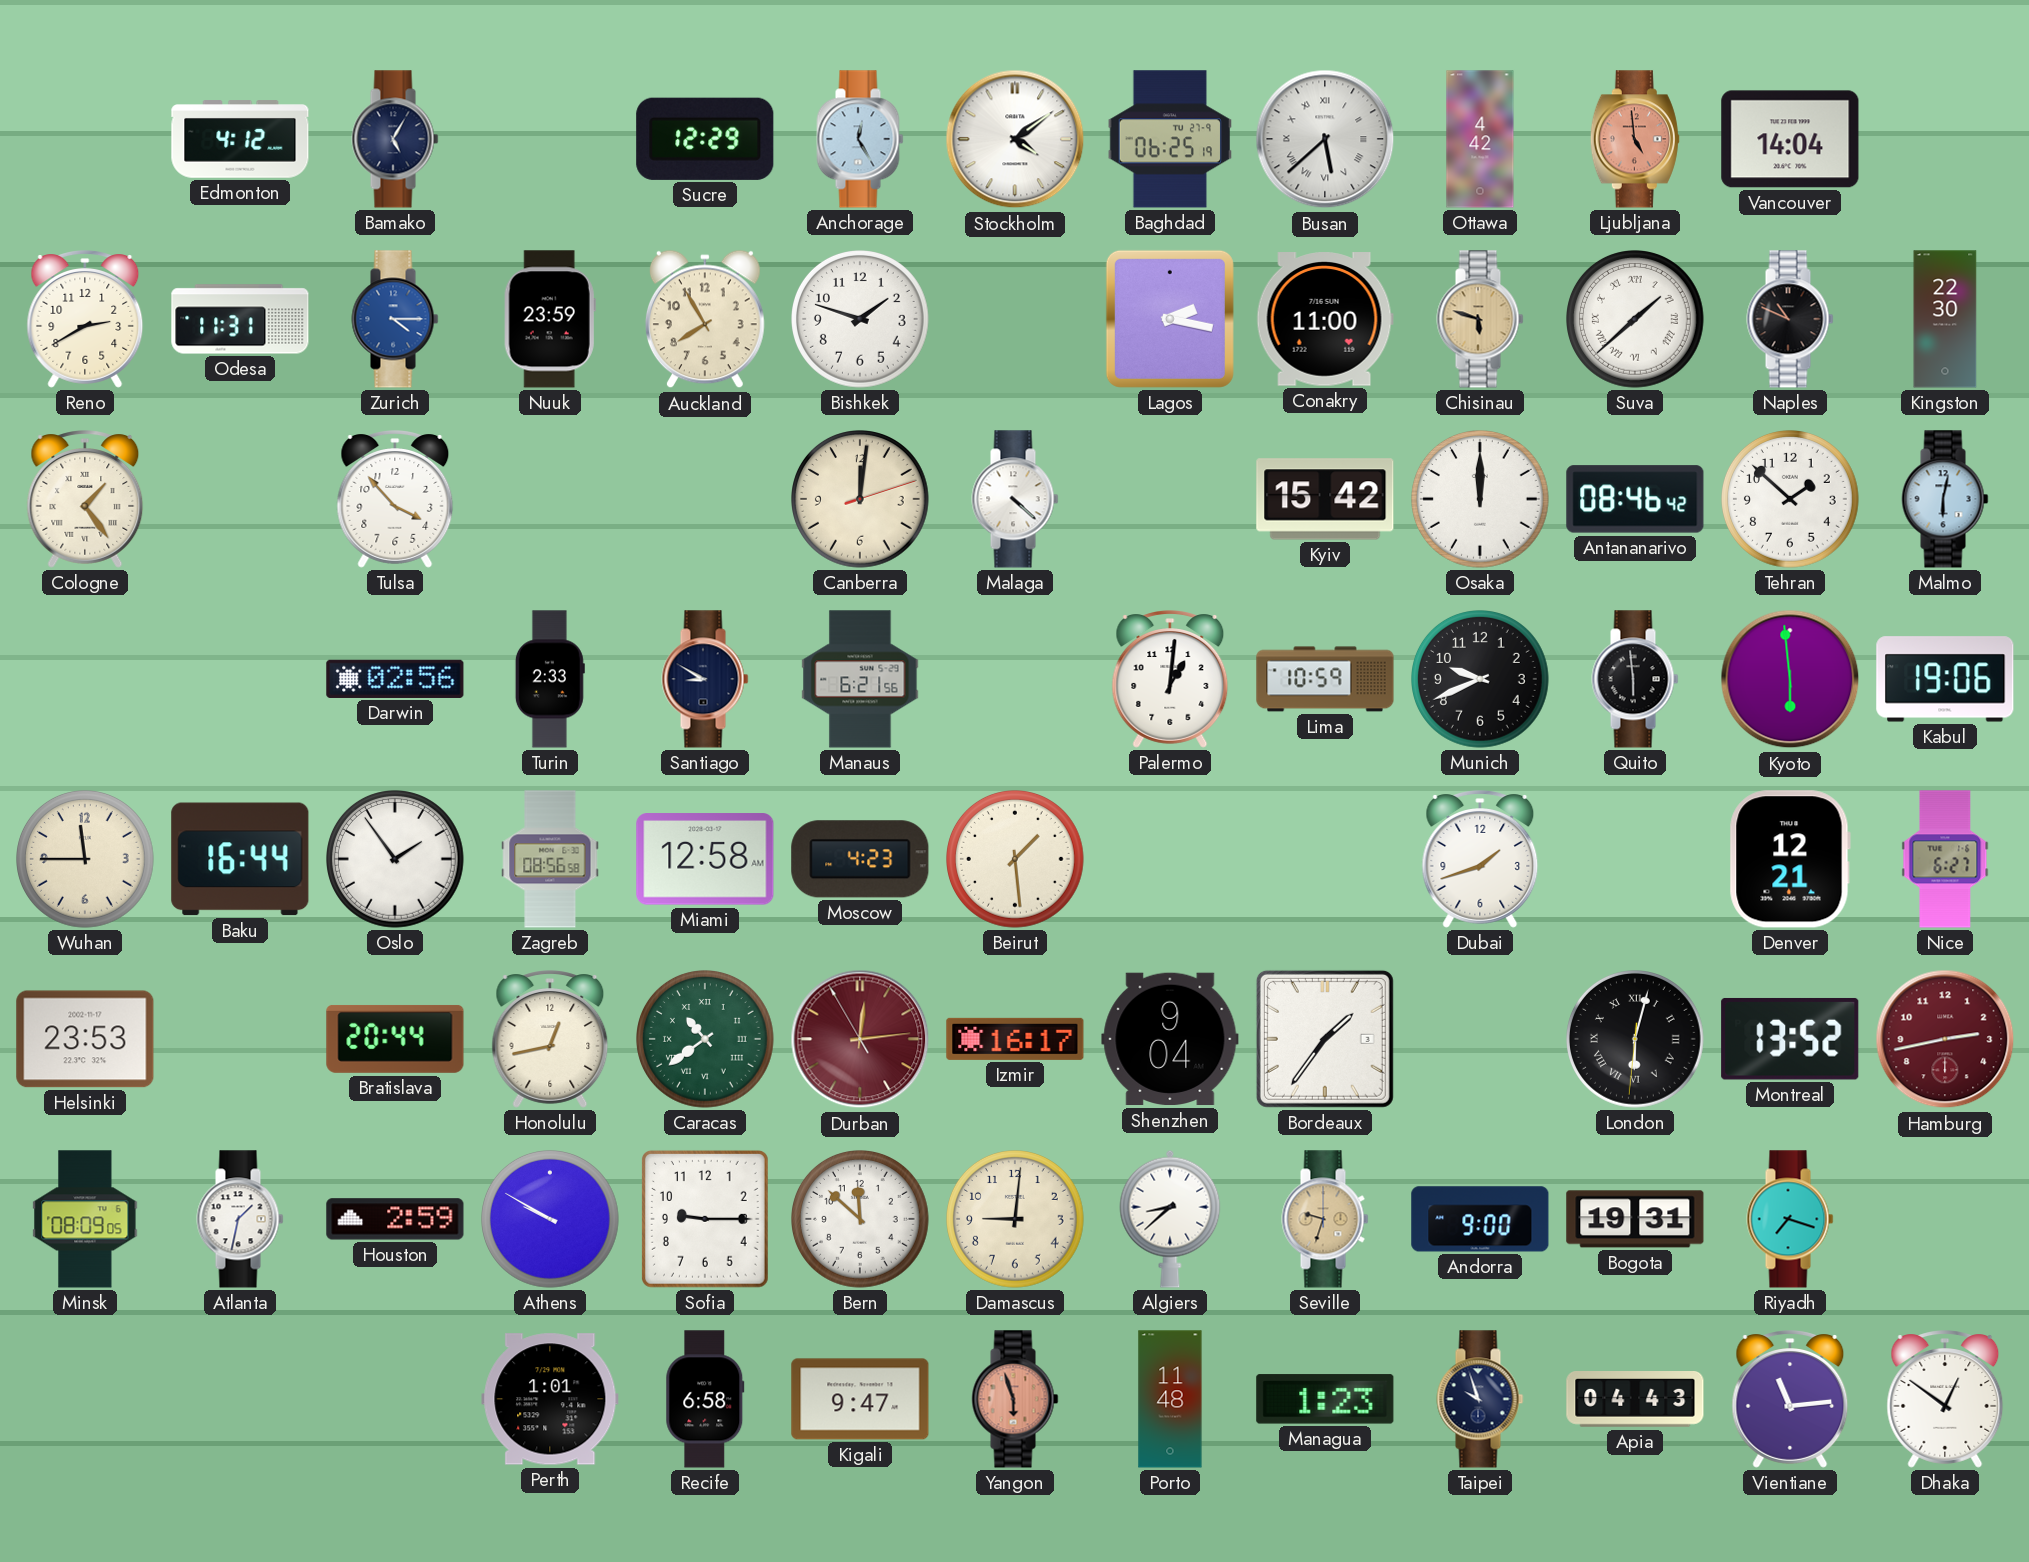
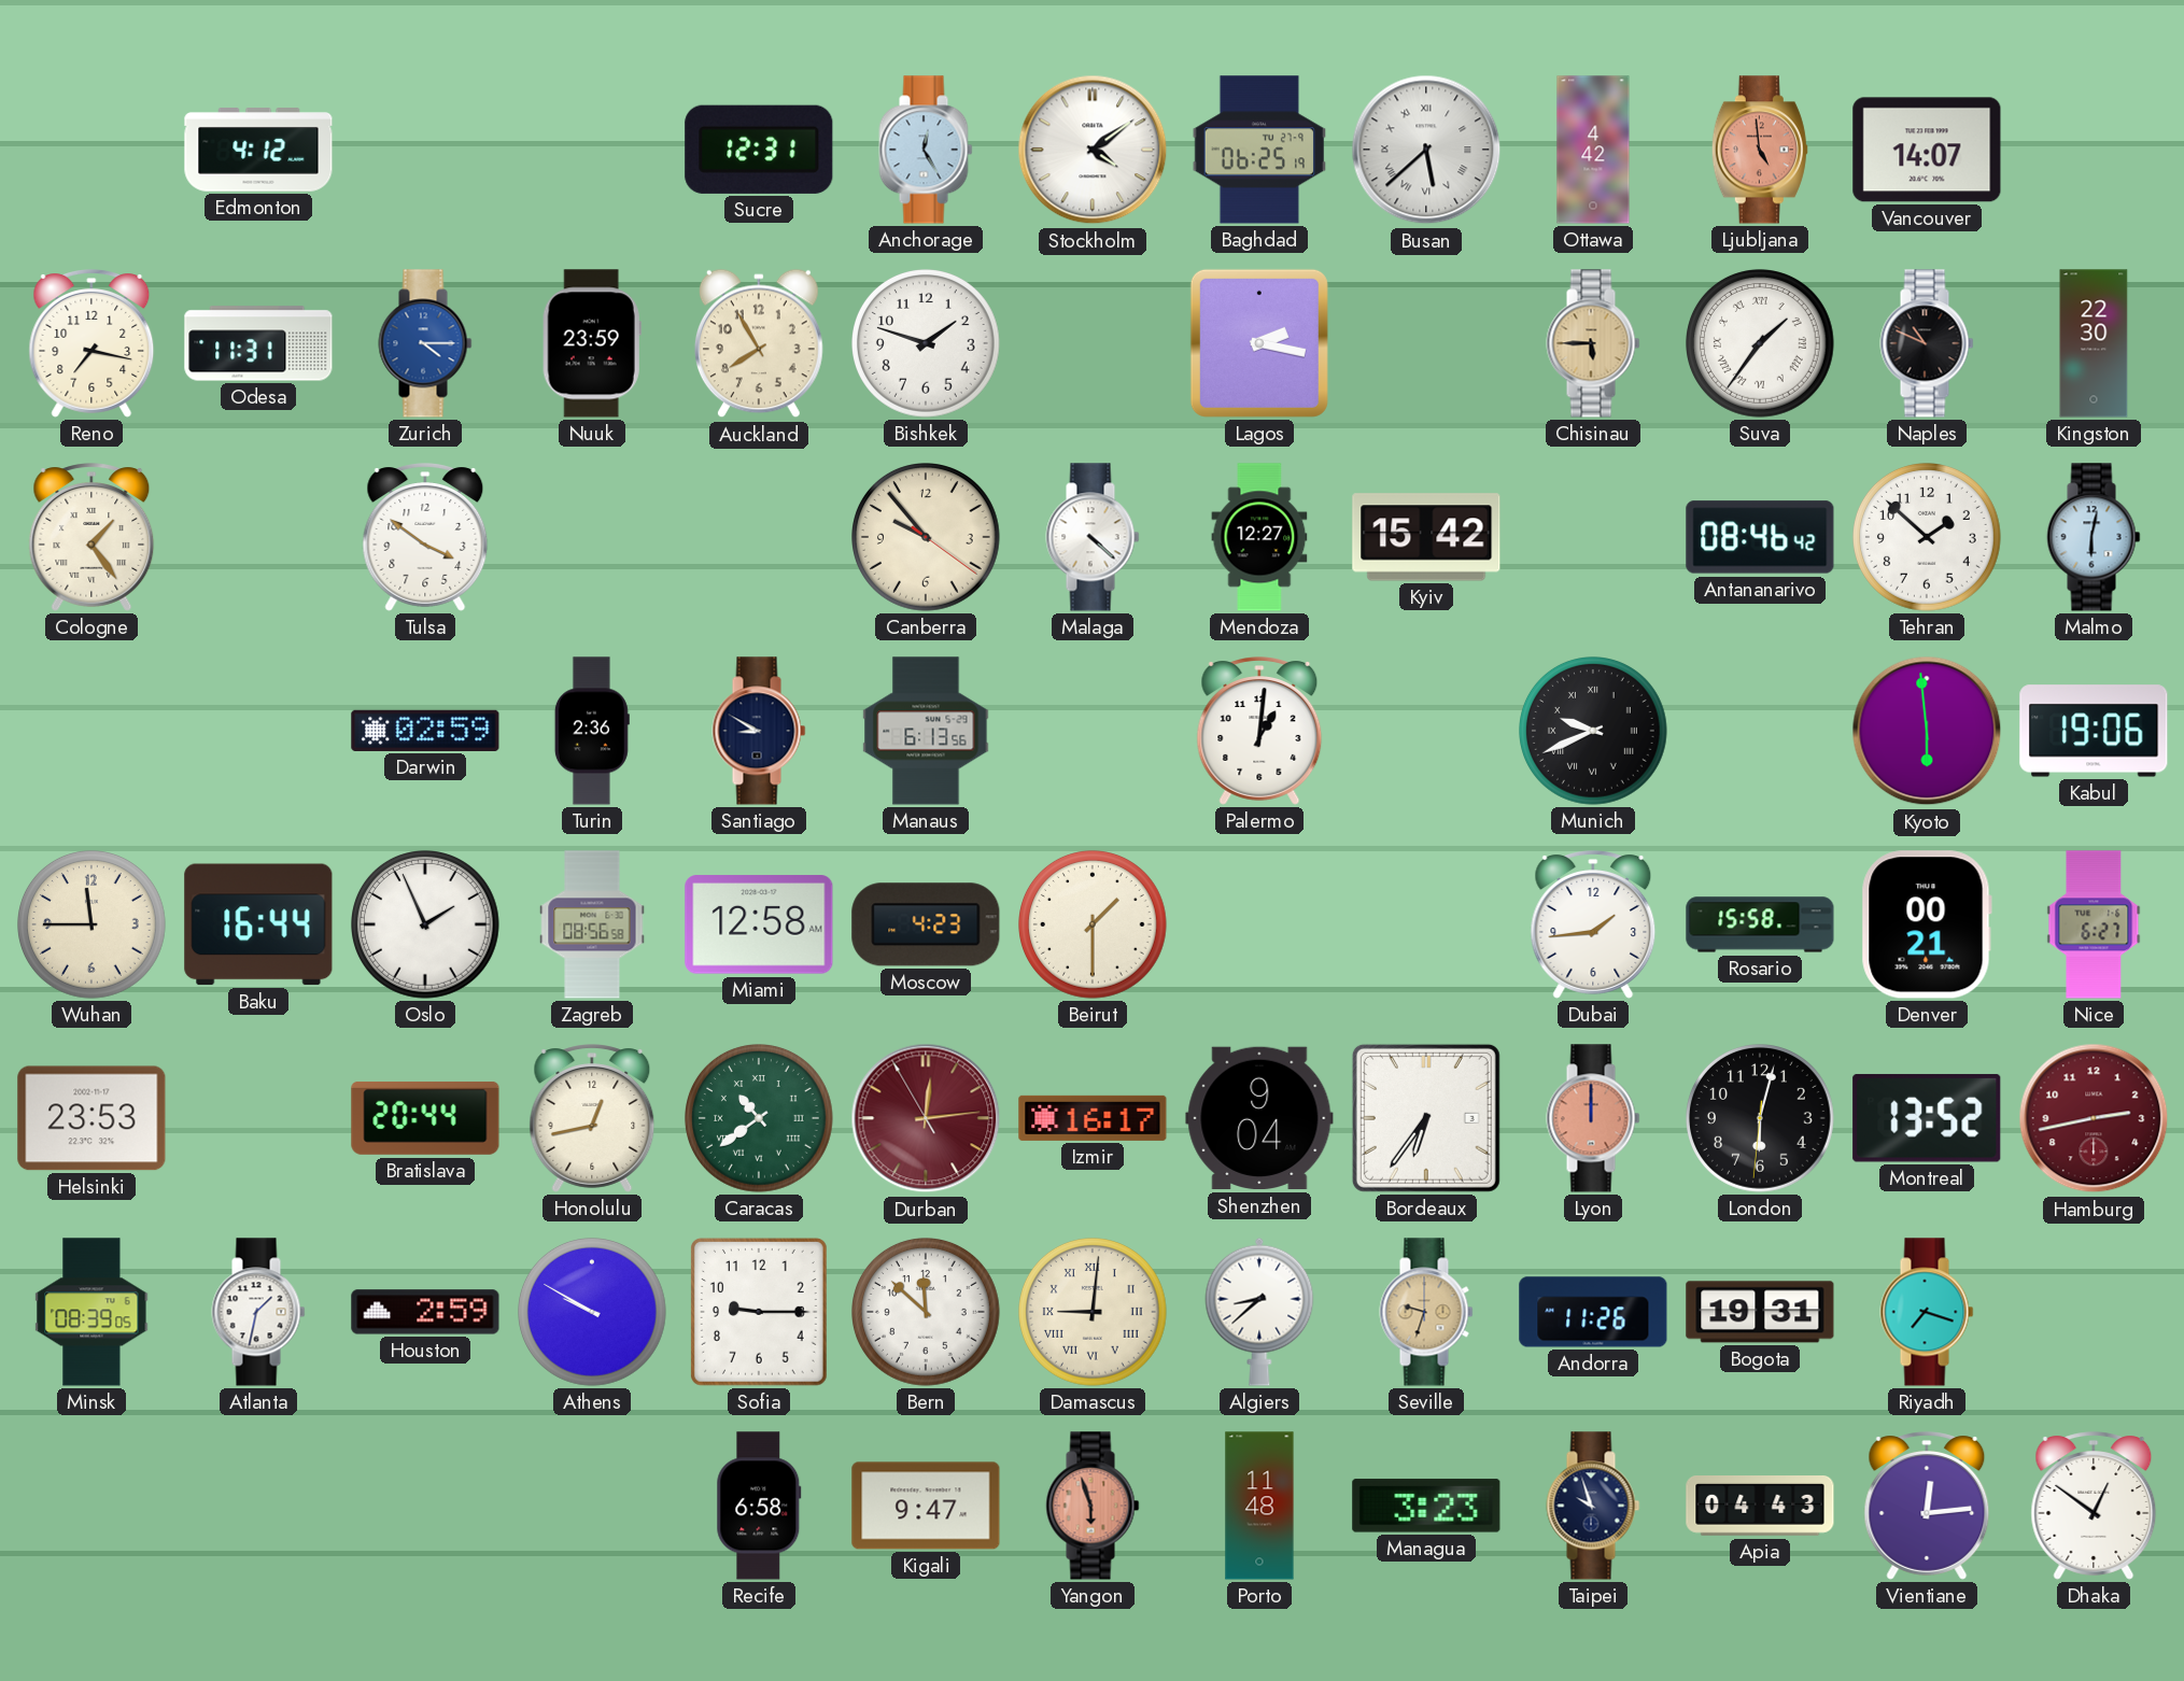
Bamako: 5:05 -> none
Sucre: 12:29 -> 12:31
Vancouver: 14:04 -> 14:07
Reno: 2:40 -> 7:17
Conakry: 11:00 -> none
Chisinau: 5:48 -> 5:45
Suva: 1:38 -> 1:36
Tulsa: 3:53 -> 3:51
Canberra: 12:01 -> 9:53
Mendoza: none -> 12:27
Osaka: 12:00 -> none
Darwin: 02:56 -> 02:59
Turin: 2:33 -> 2:36
Manaus: 6:21 -> 6:13
Lima: 10:59 -> none
Munich numerals: Arabic -> Roman
Quito: 5:59 -> none
Oslo: 1:54 -> 1:56
Beirut: 1:29 -> 1:30
Dubai: 1:42 -> 1:44
Rosario: none -> 15:58
Denver: 12:21 -> 00:21
Bordeaux: 1:36 -> 6:36
Lyon: none -> 12:00
London numerals: Roman -> Arabic
Minsk: 08:09 -> 08:39
Damascus numerals: Arabic -> Roman
Andorra: 9:00 -> 11:26
Perth: 1:01 -> none
Managua: 1:23 -> 3:23
Vientiane: 11:14 -> 12:14
